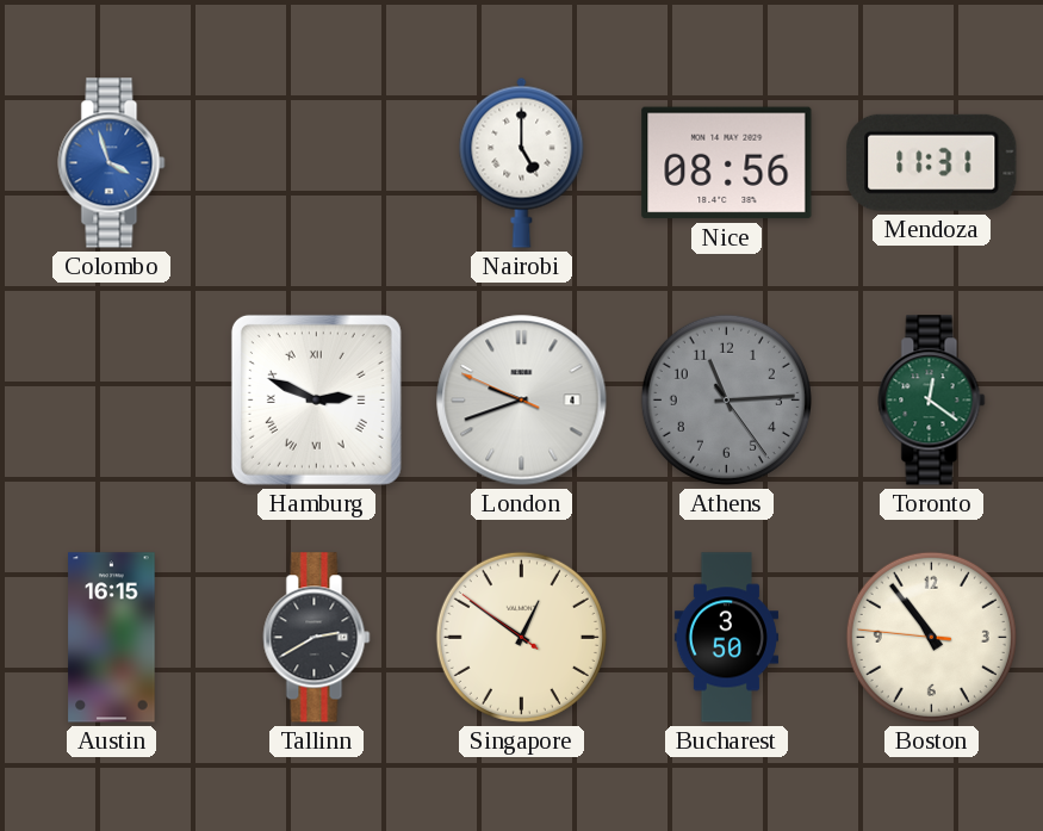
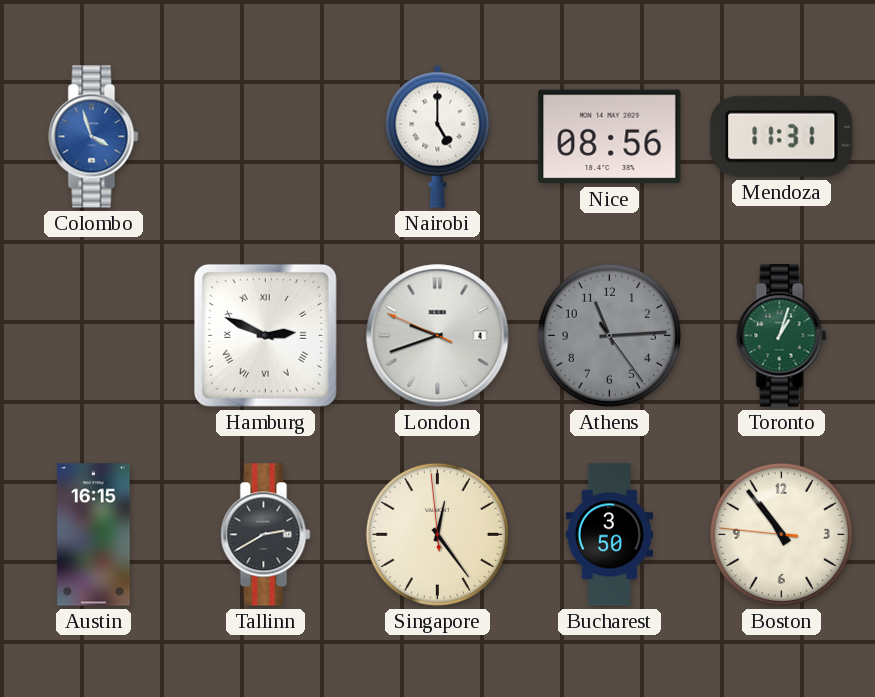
Toronto: 12:21 -> 1:03
Singapore: 12:50 -> 12:23
